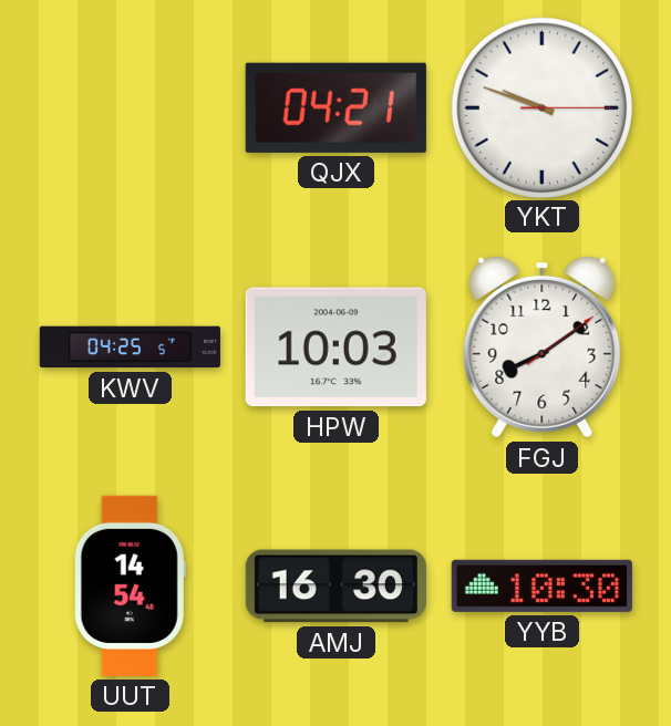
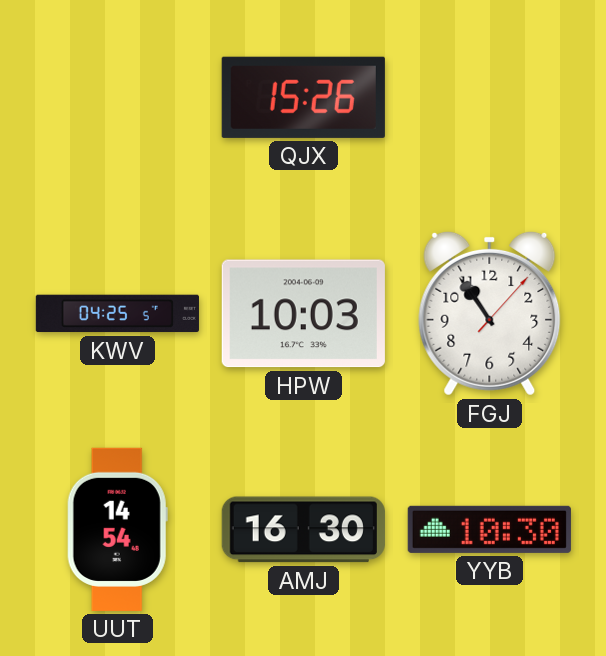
QJX: 04:21 -> 15:26
YKT: 9:48 -> none
FGJ: 8:09 -> 10:54
